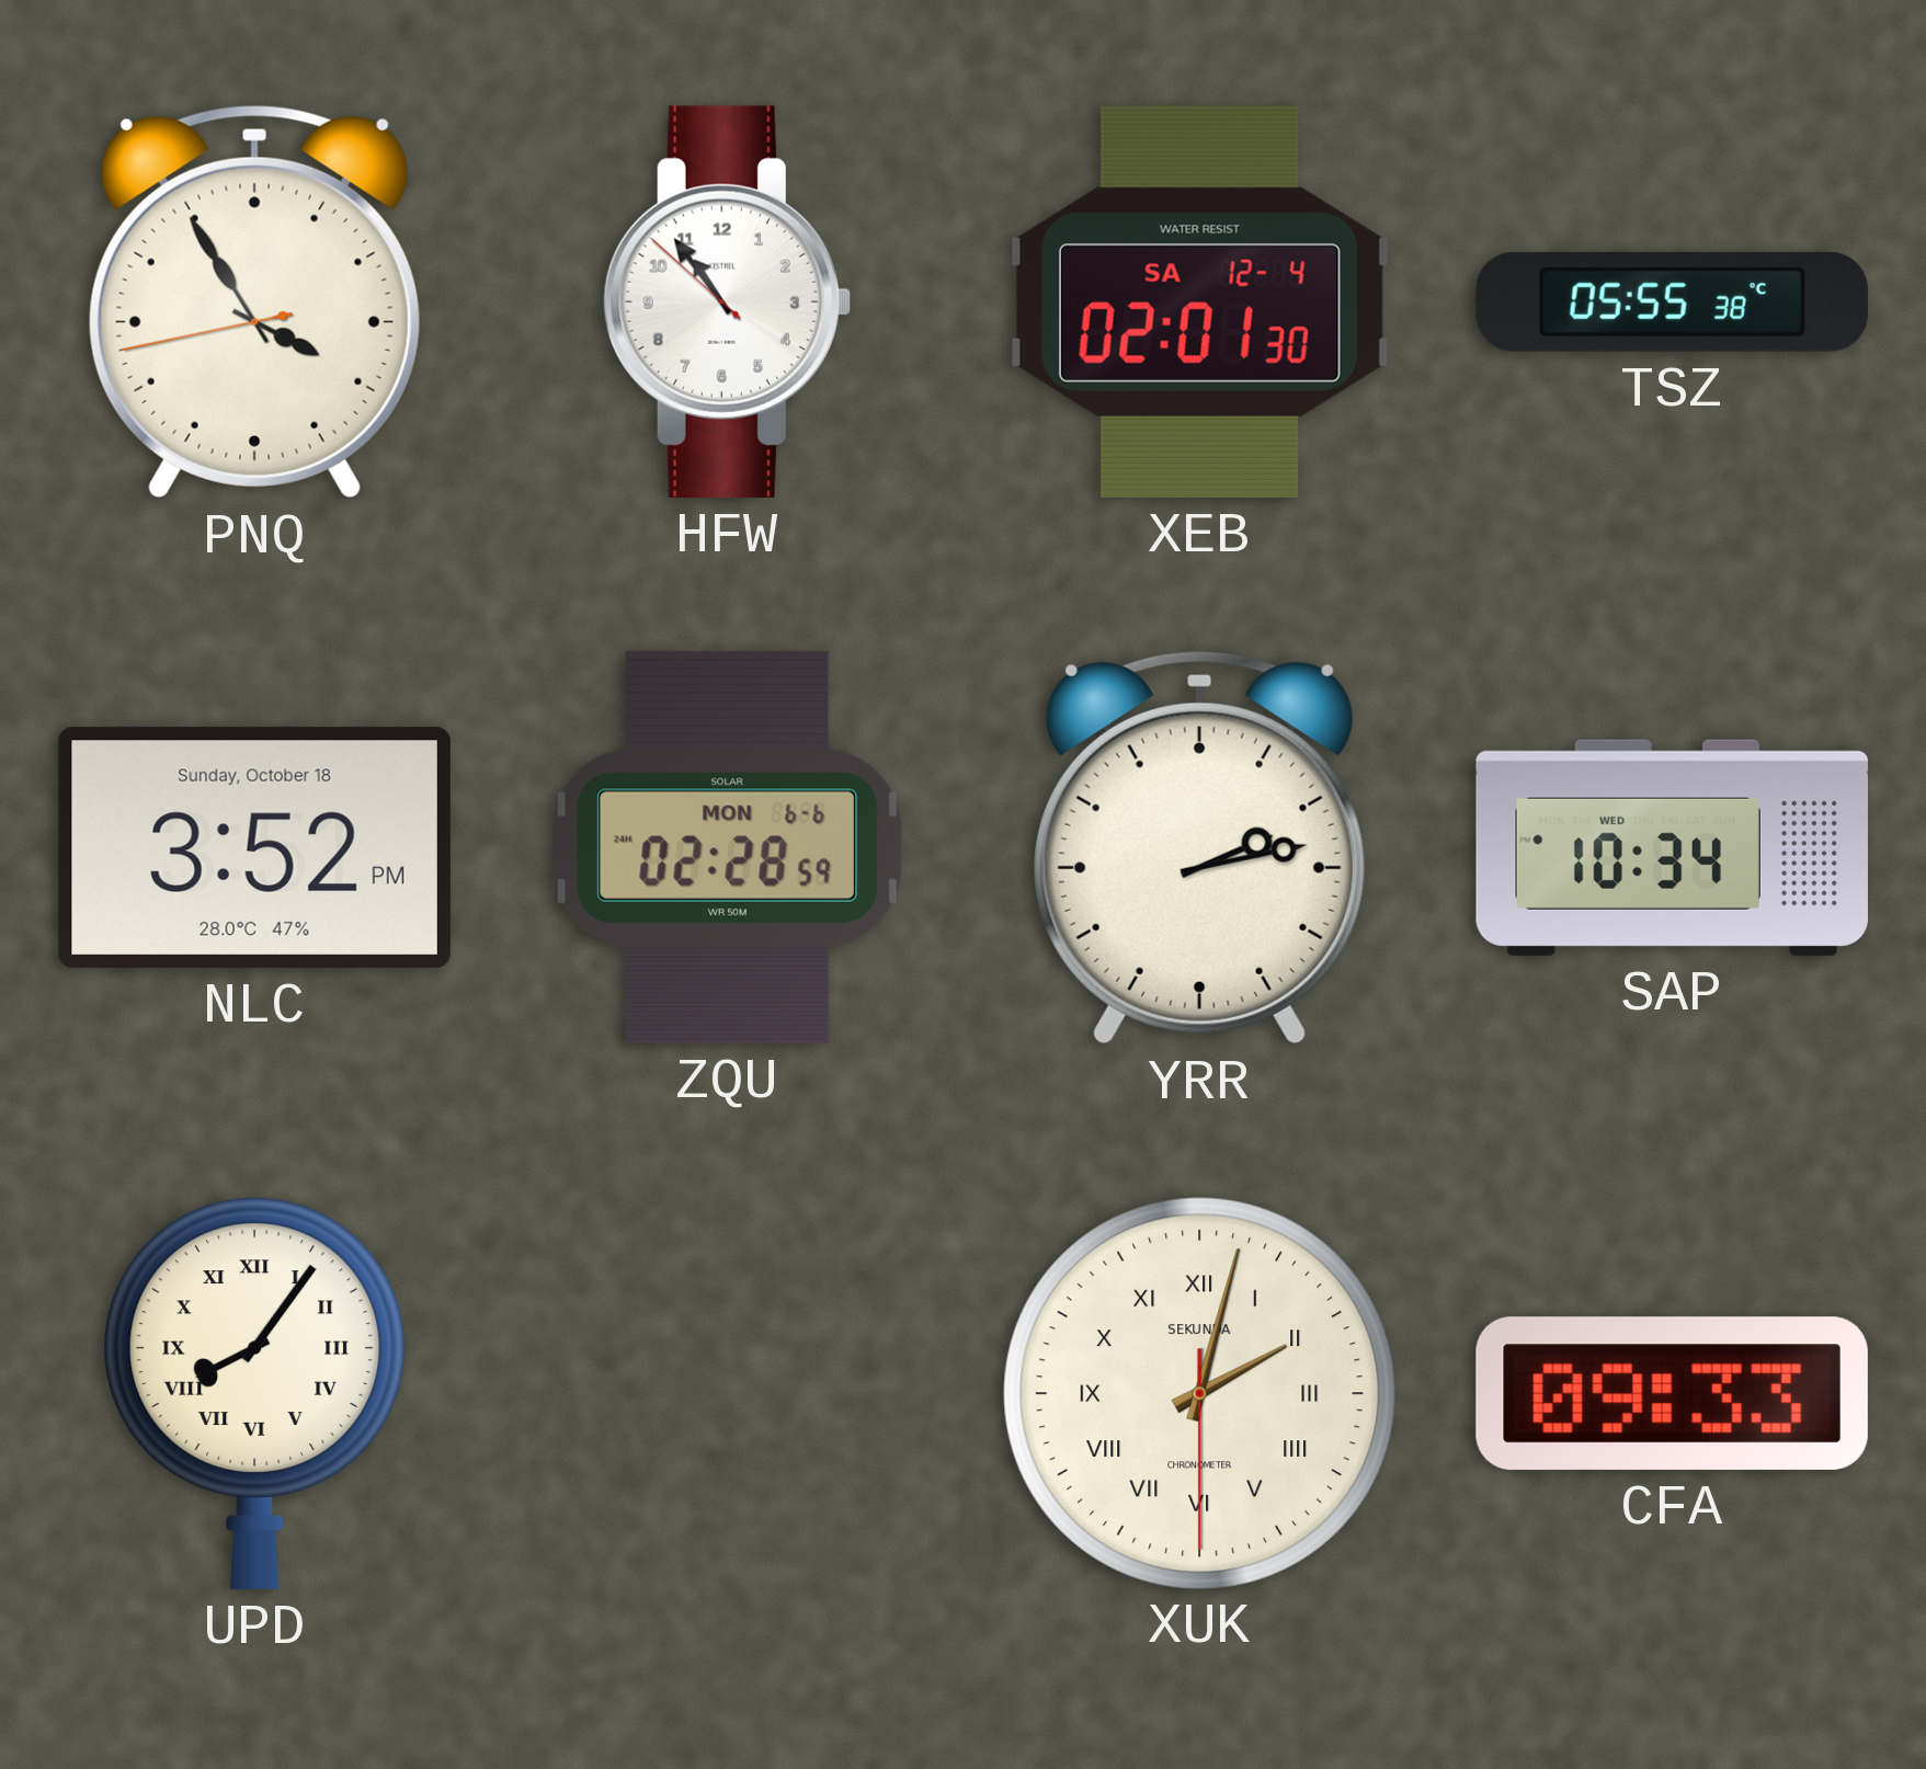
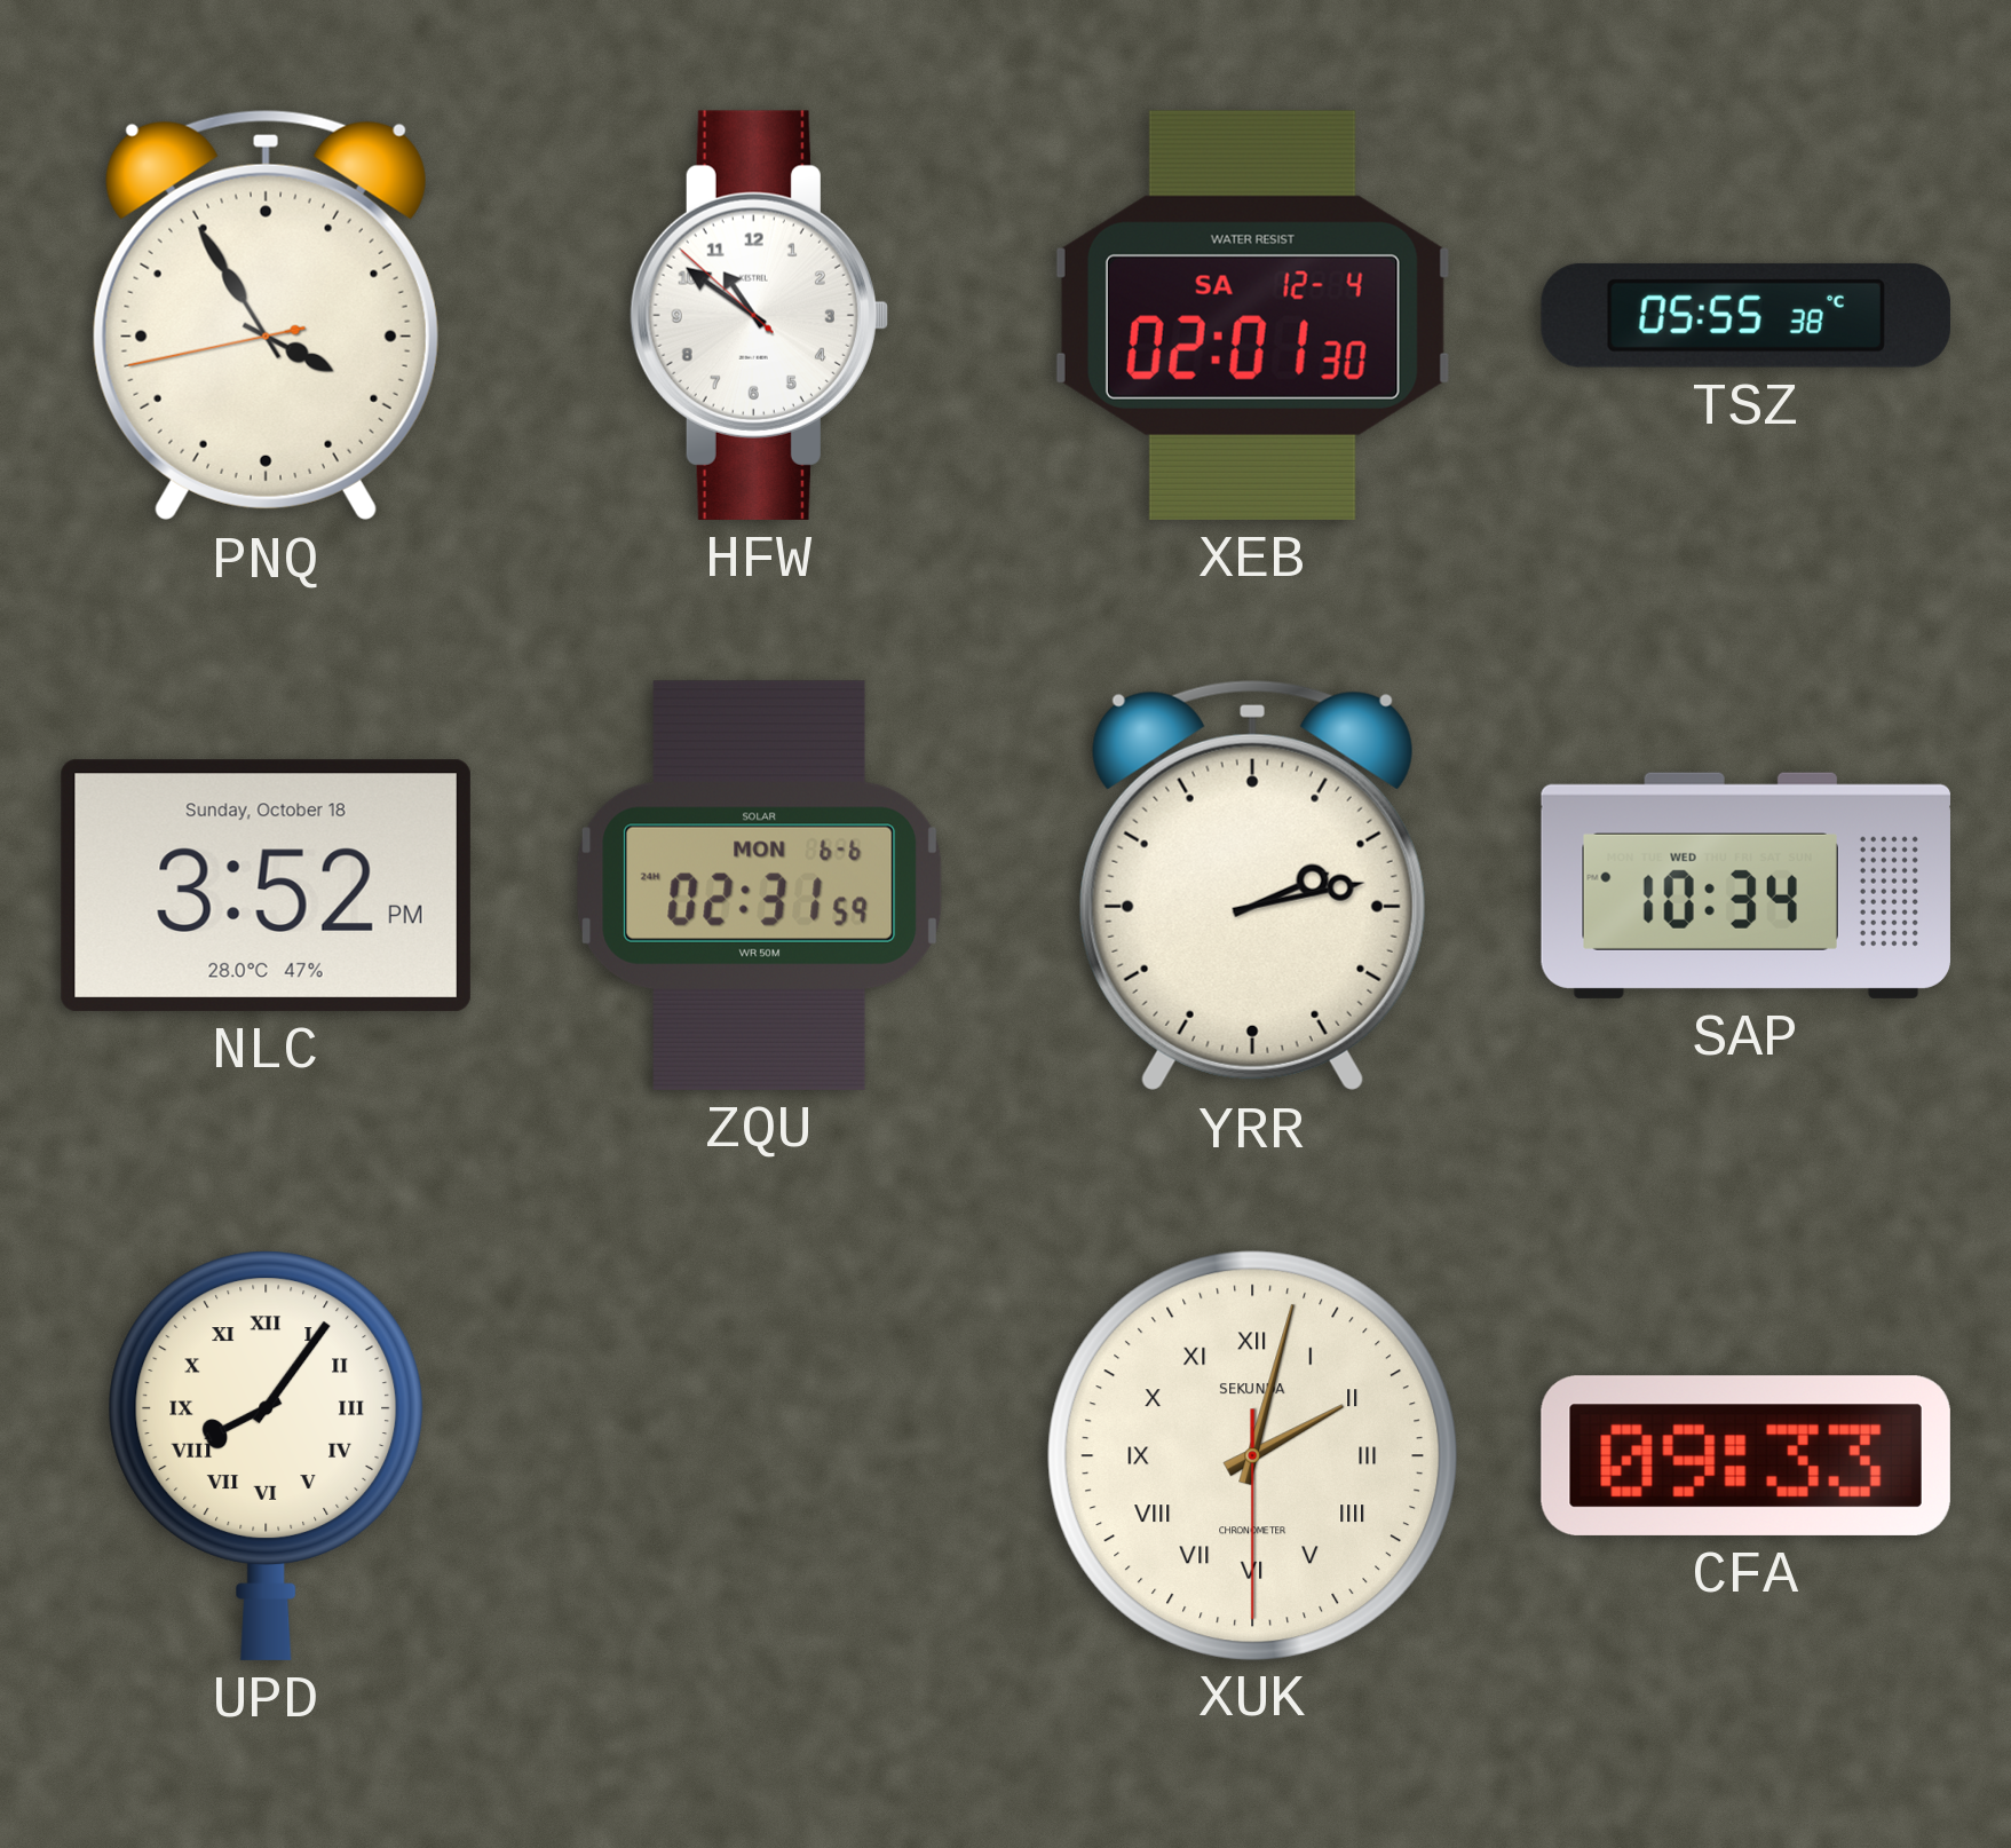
HFW: 10:53 -> 10:50
ZQU: 02:28 -> 02:31
